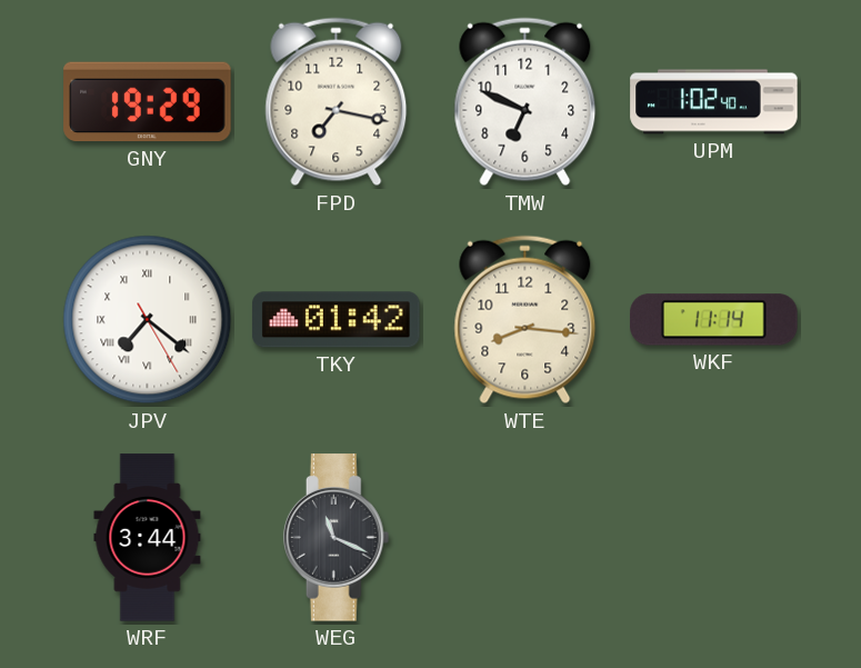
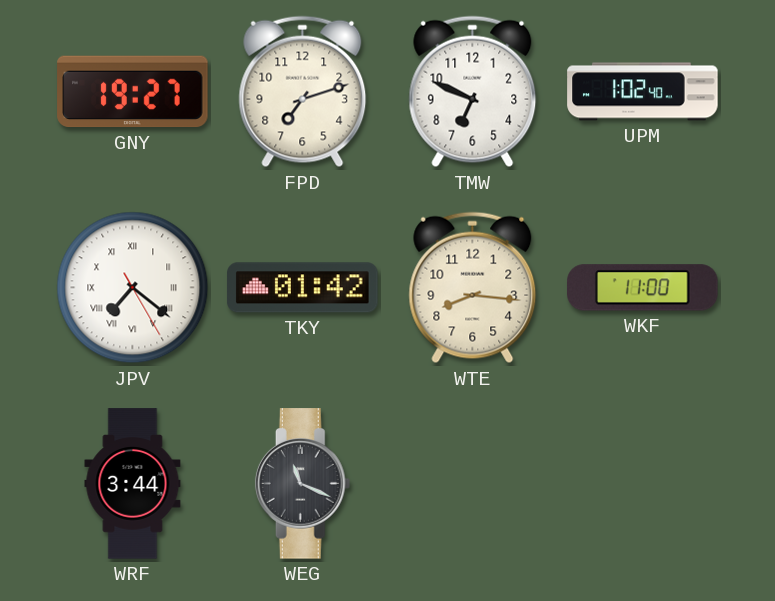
GNY: 19:29 -> 19:27
FPD: 7:17 -> 7:12
WKF: 11:14 -> 11:00
